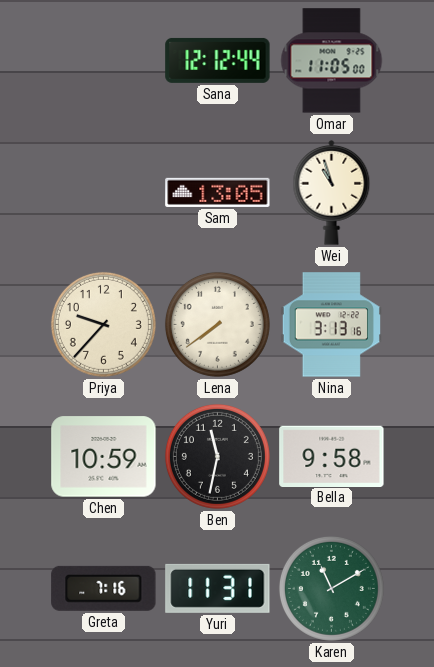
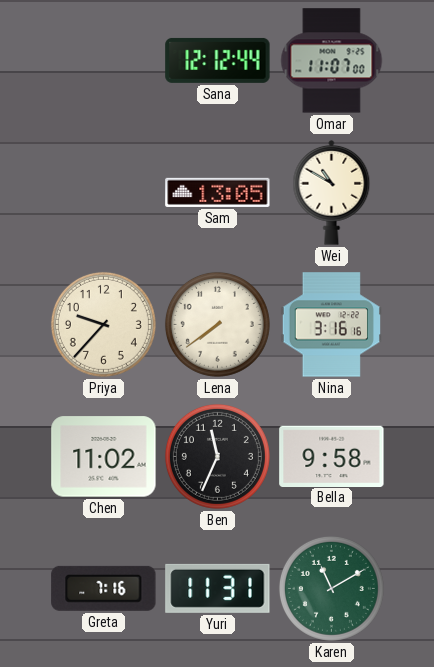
Omar: 11:05 -> 11:07
Wei: 10:57 -> 10:50
Nina: 3:13 -> 3:16
Chen: 10:59 -> 11:02
Ben: 11:32 -> 11:34
